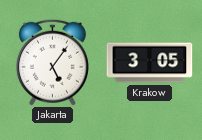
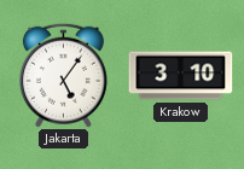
Krakow: 3:05 -> 3:10
